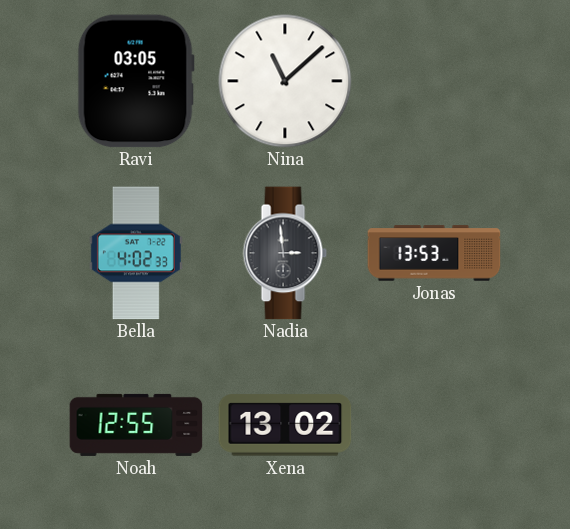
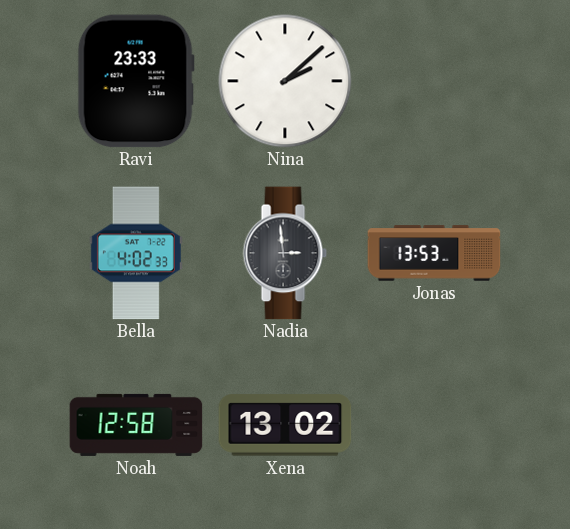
Ravi: 03:05 -> 23:33
Nina: 11:08 -> 2:08
Noah: 12:55 -> 12:58
